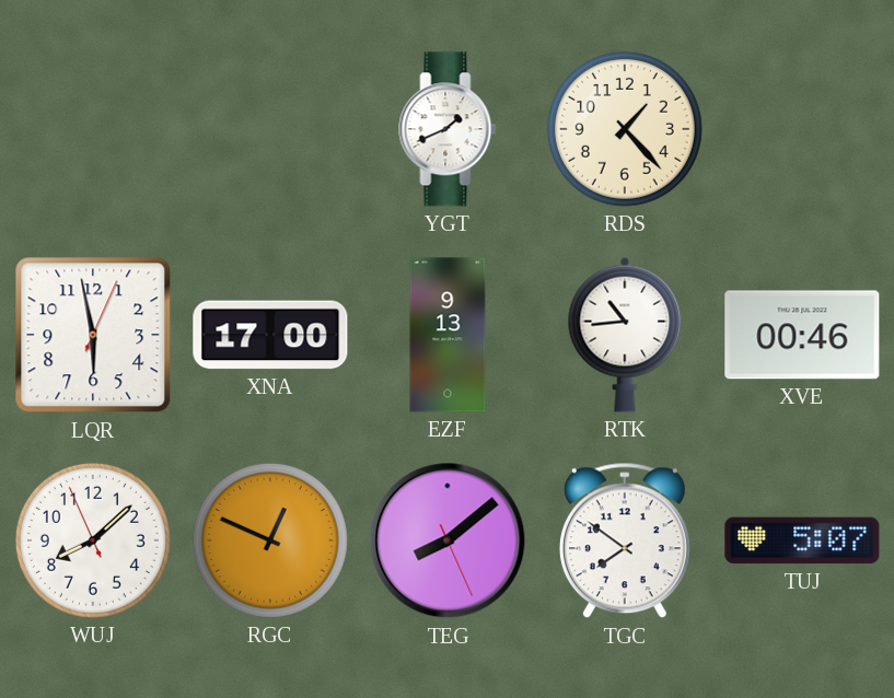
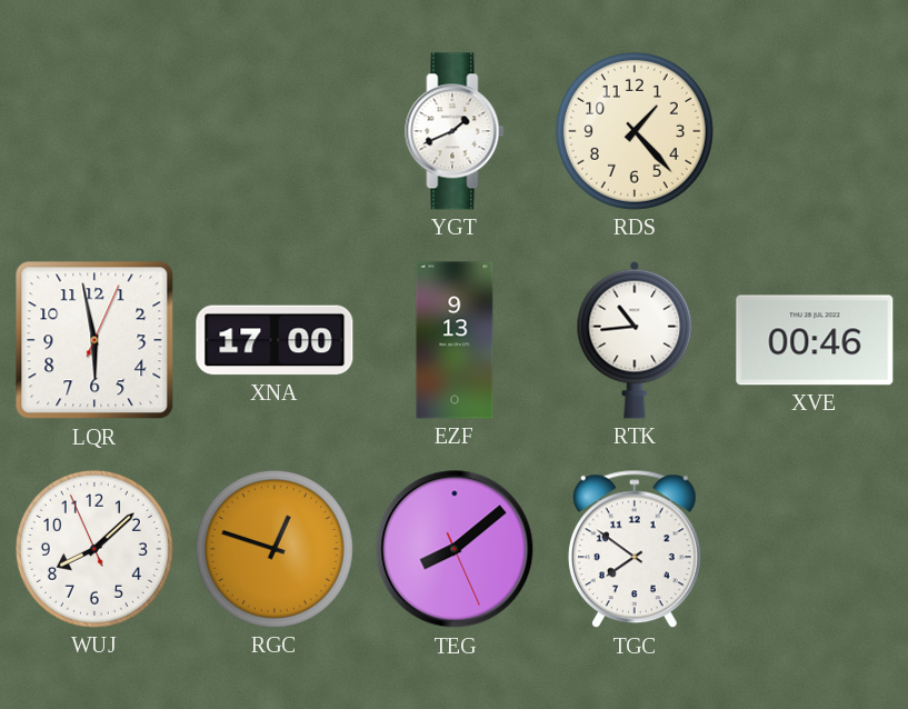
RGC: 12:49 -> 12:48
TUJ: 5:07 -> none
